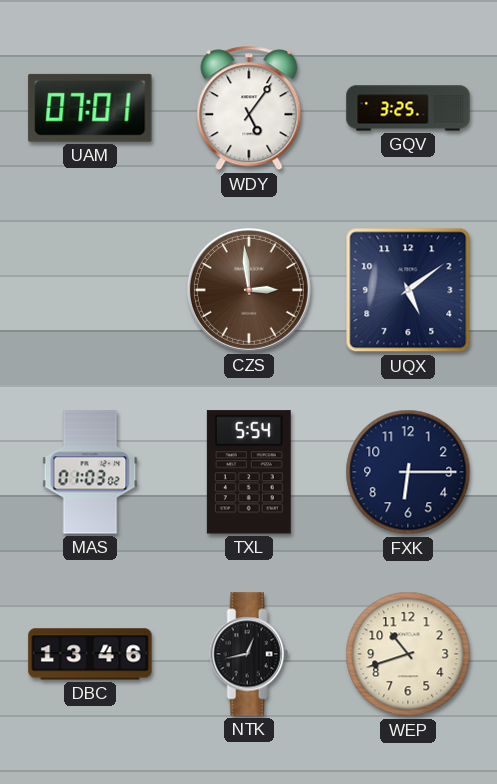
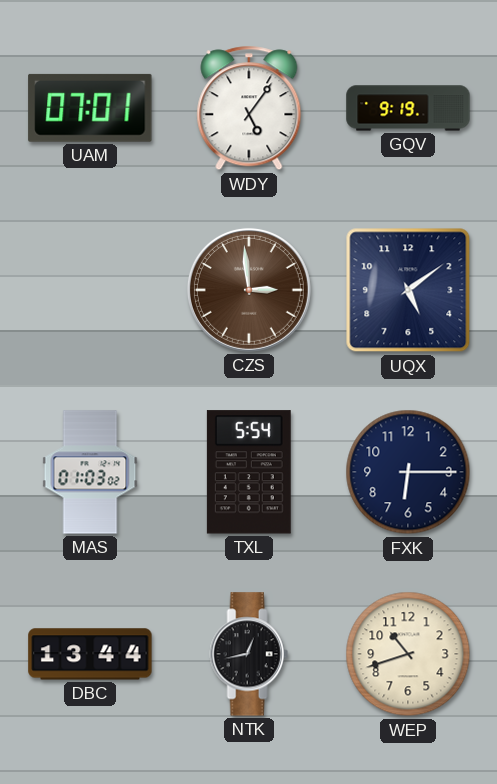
GQV: 3:25 -> 9:19
DBC: 13:46 -> 13:44
